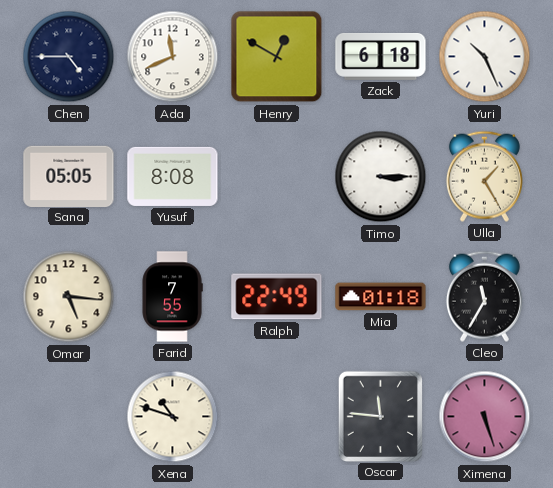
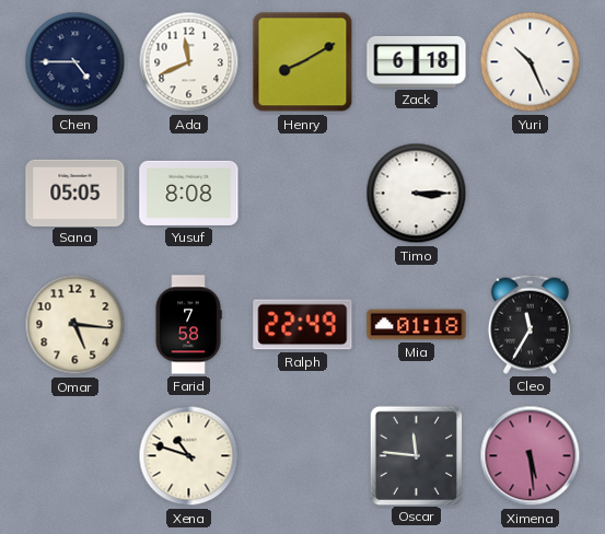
Henry: 12:50 -> 8:10
Ulla: 1:25 -> none
Farid: 7:55 -> 7:58
Ximena: 5:27 -> 5:29
